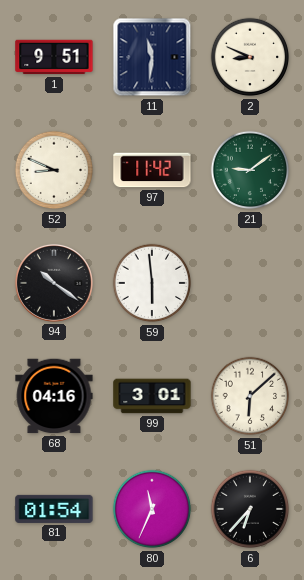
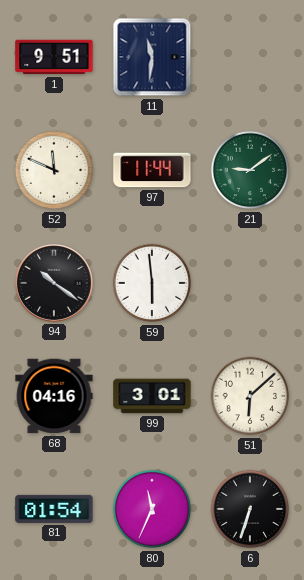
2: 8:49 -> none
52: 8:49 -> 11:49
97: 11:42 -> 11:44
6: 6:37 -> 6:33
